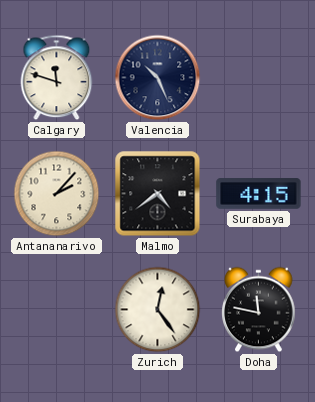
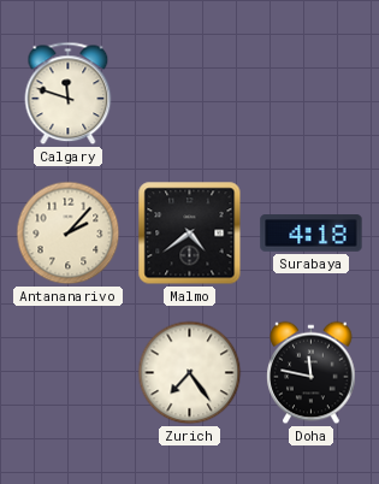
Valencia: 10:26 -> none
Surabaya: 4:15 -> 4:18
Zurich: 12:24 -> 7:24
